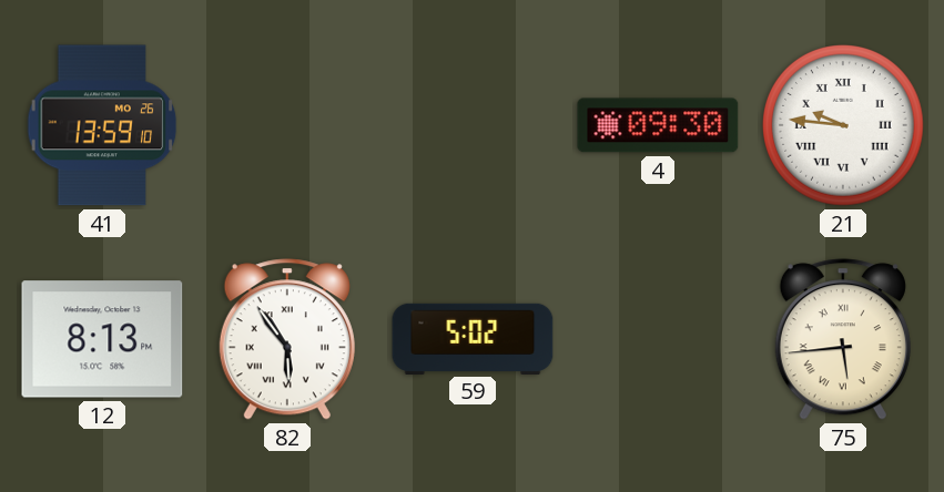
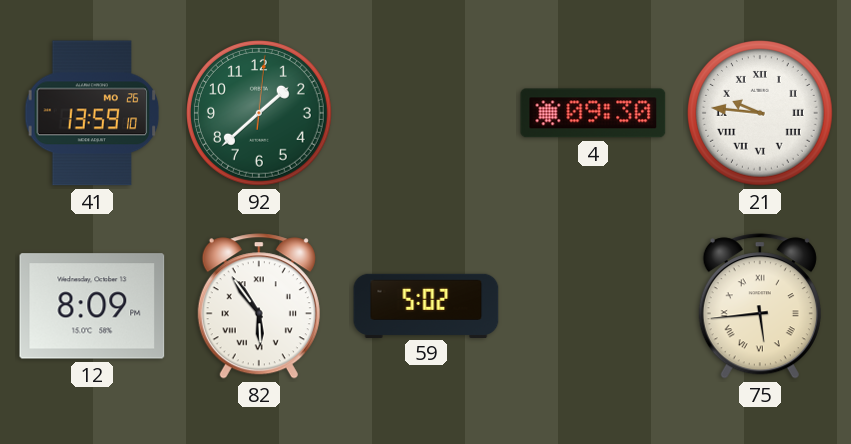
92: none -> 1:38
12: 8:13 -> 8:09
